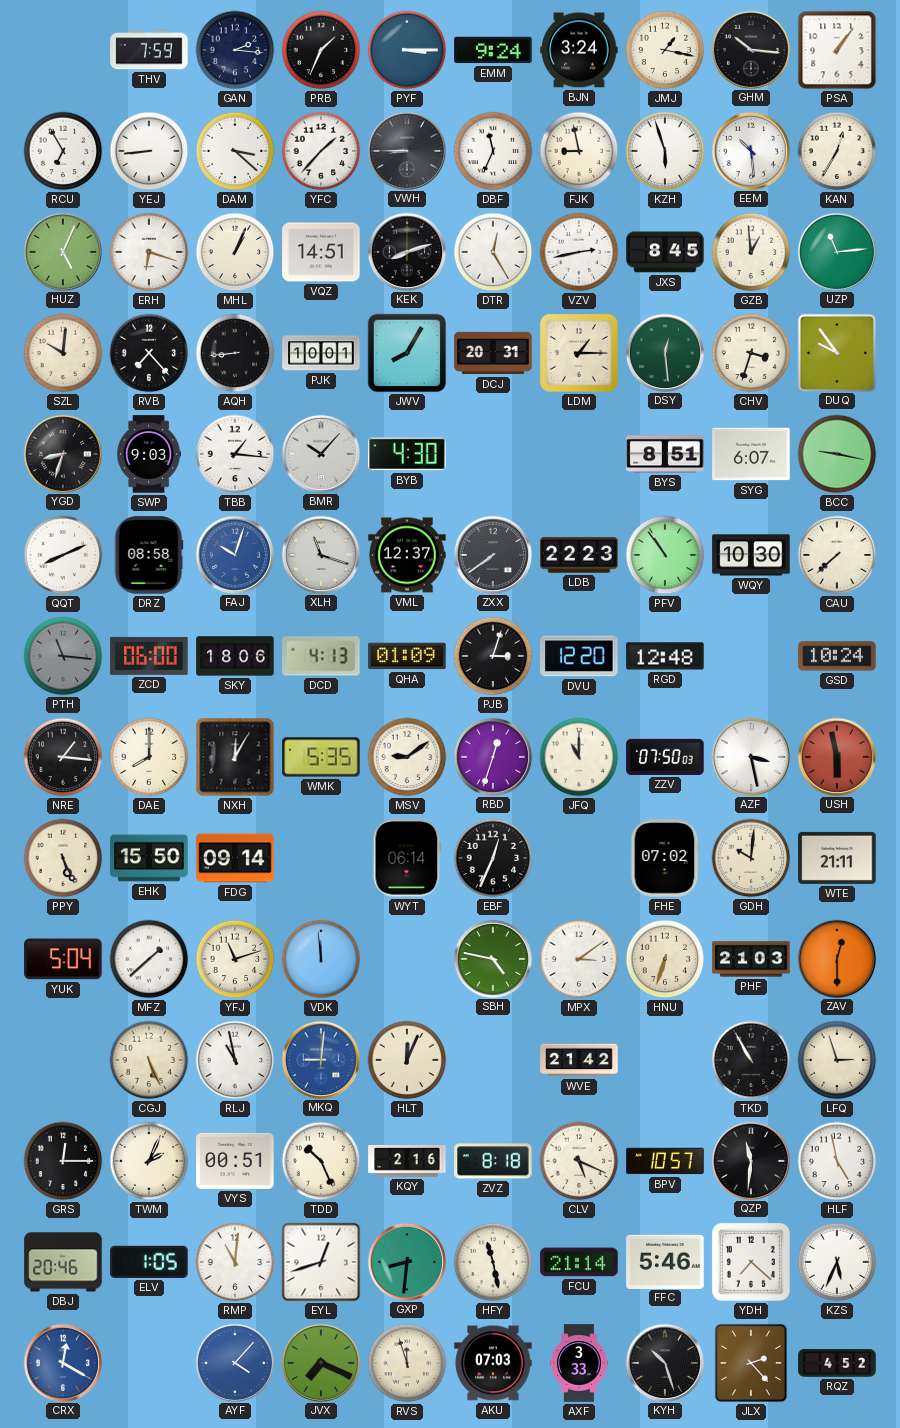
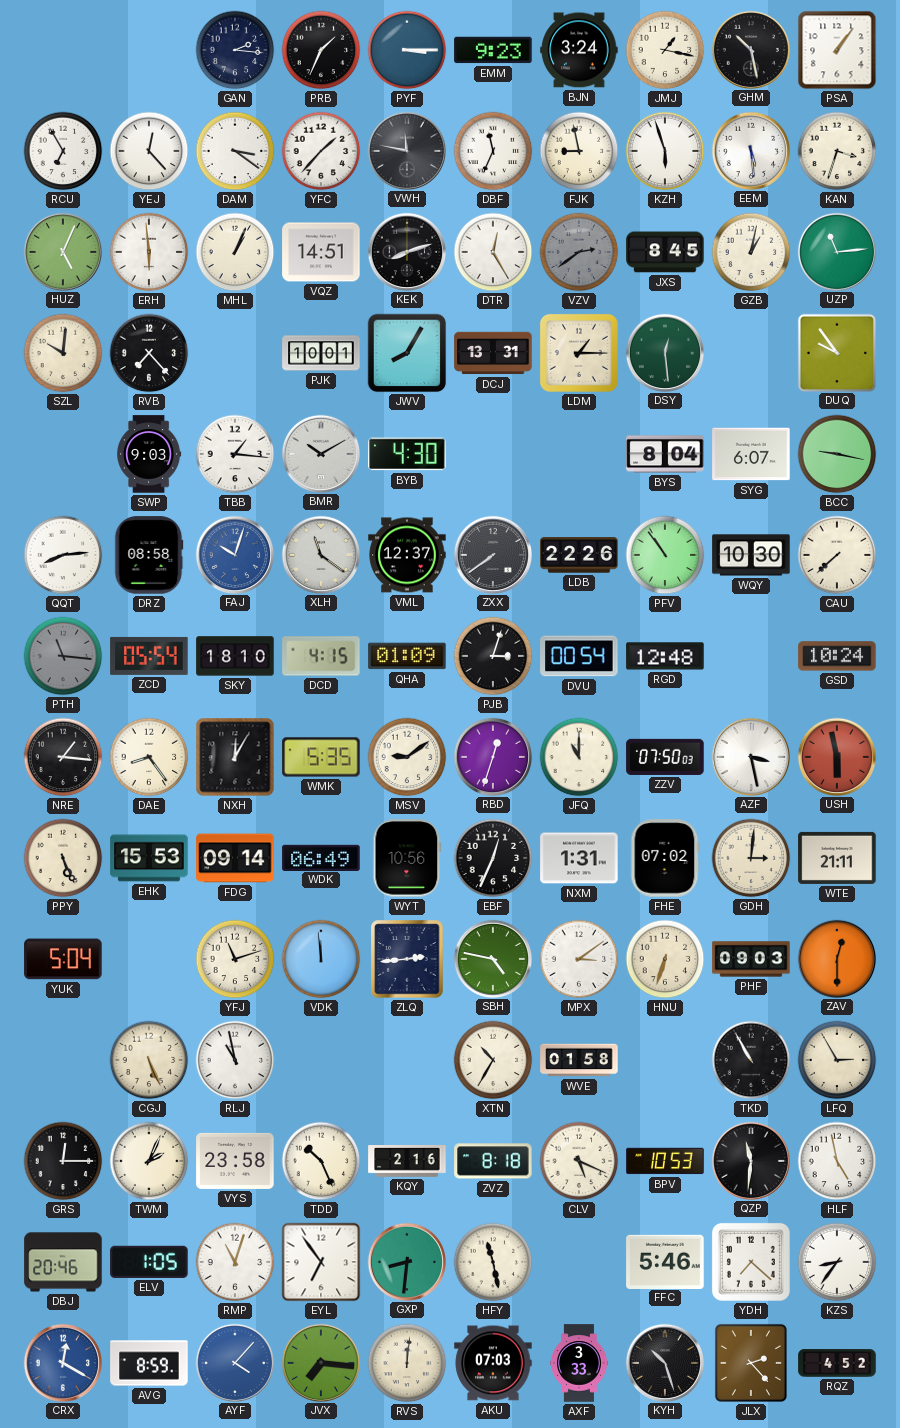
THV: 7:59 -> none
EMM: 9:24 -> 9:23
GHM: 10:16 -> 10:28
YEJ: 8:44 -> 12:23
DAM: 3:22 -> 3:21
VWH: 8:45 -> 11:47
EEM: 10:29 -> 5:29
KAN: 12:35 -> 3:33
ERH: 6:18 -> 5:59
VZV: 2:43 -> 2:39
VZV dial: white -> grey
GZB: 12:59 -> 1:02
AQH: 8:44 -> none
DCJ: 20:31 -> 13:31
CHV: 3:33 -> none
YGD: 8:33 -> none
BMR: 10:07 -> 10:10
BYS: 8:51 -> 8:04
QQT: 8:11 -> 8:14
XLH: 11:18 -> 11:21
LDB: 22:23 -> 22:26
ZCD: 06:00 -> 05:54
SKY: 18:06 -> 18:10
DCD: 4:13 -> 4:15
DVU: 12:20 -> 00:54
DAE: 8:00 -> 8:24
EHK: 15:50 -> 15:53
WDK: none -> 06:49
WYT: 06:14 -> 10:56
NXM: none -> 1:31
GDH: 10:01 -> 3:01
MFZ: 1:38 -> none
ZLQ: none -> 2:44
PHF: 21:03 -> 09:03
MKQ: 9:01 -> none
HLT: 12:04 -> none
XTN: none -> 10:35
WVE: 21:42 -> 01:58
LFQ: 2:57 -> 2:55
VYS: 00:51 -> 23:58
BPV: 10:57 -> 10:53
RMP: 11:01 -> 11:03
EYL: 12:42 -> 6:54
FCU: 21:14 -> none
KZS: 5:34 -> 8:36
AVG: none -> 8:59
JVX: 7:19 -> 7:16
RVS: 11:57 -> 12:01
